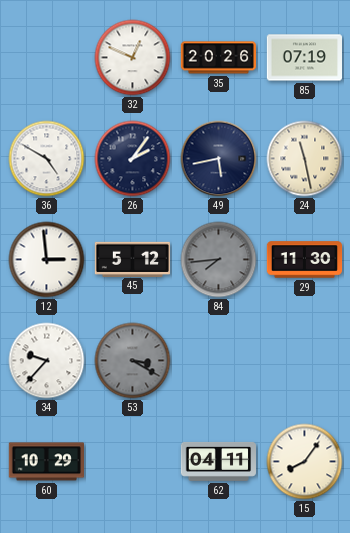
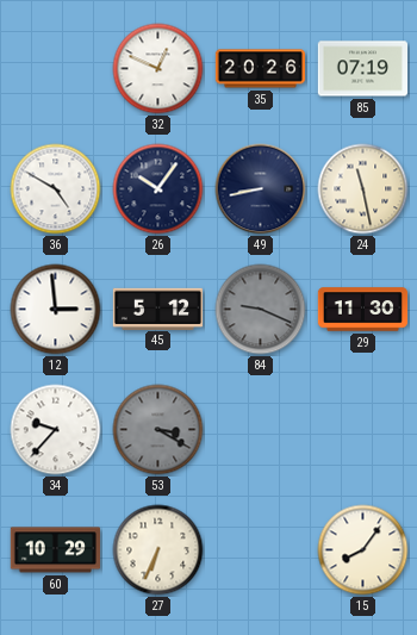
26: 2:06 -> 10:06
49: 5:43 -> 8:43
84: 7:44 -> 9:19
27: none -> 6:34
62: 04:11 -> none
